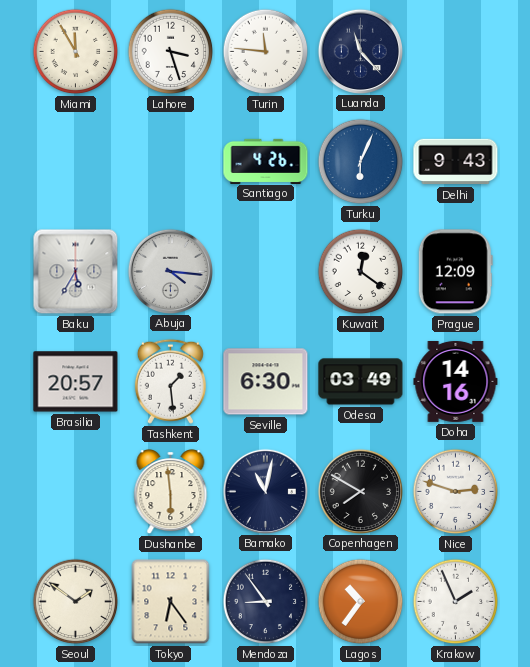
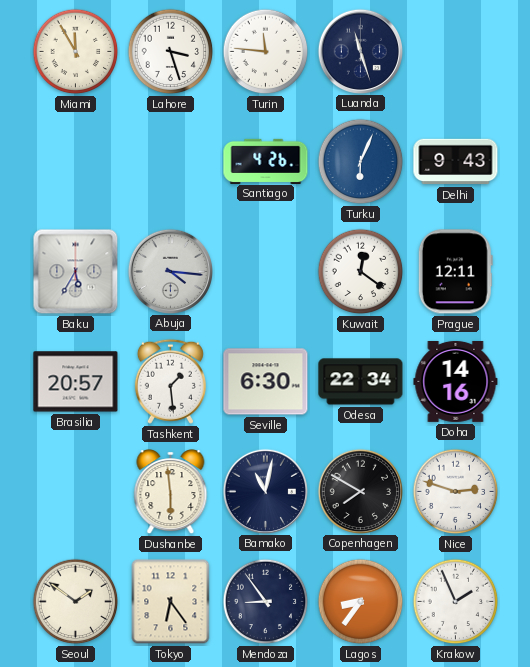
Luanda: 11:23 -> 11:27
Prague: 12:09 -> 12:11
Odesa: 03:49 -> 22:34
Lagos: 10:36 -> 8:36
